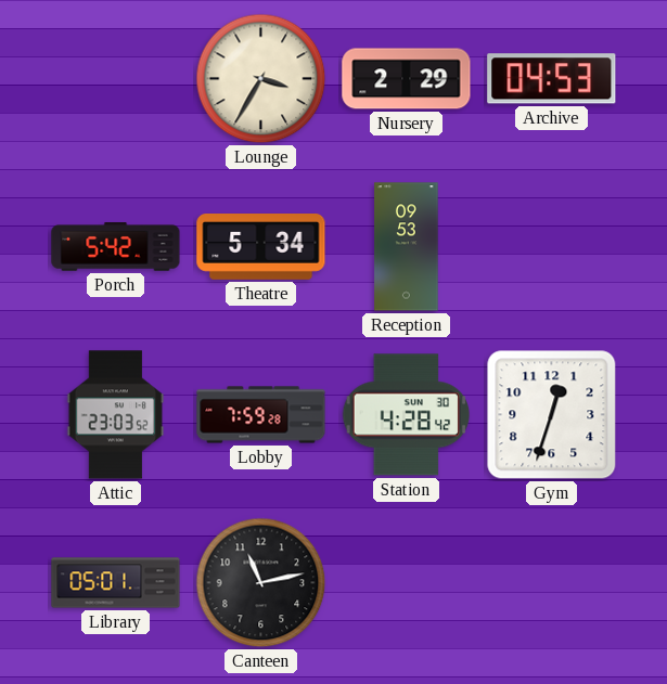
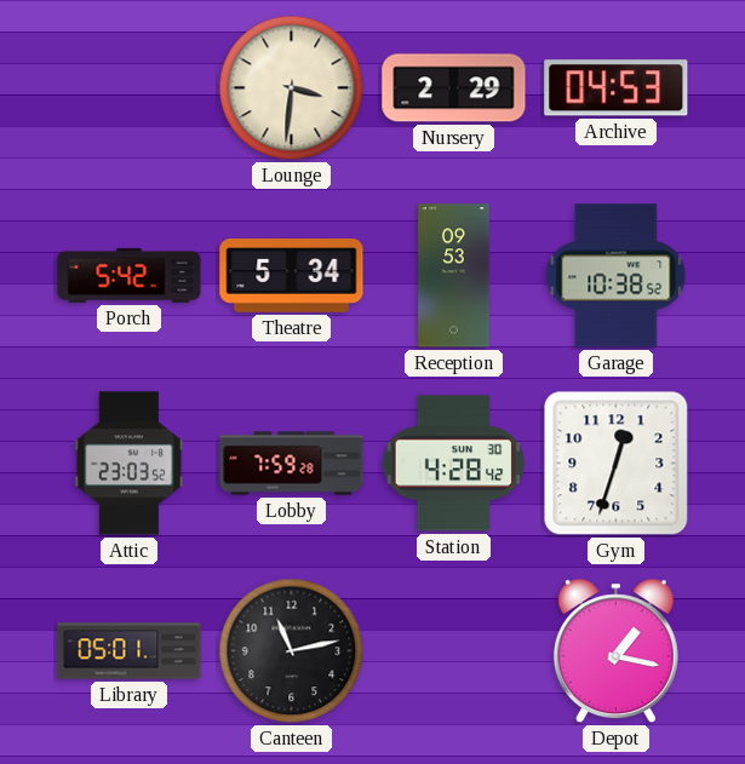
Lounge: 3:35 -> 3:31
Garage: none -> 10:38
Depot: none -> 1:17
